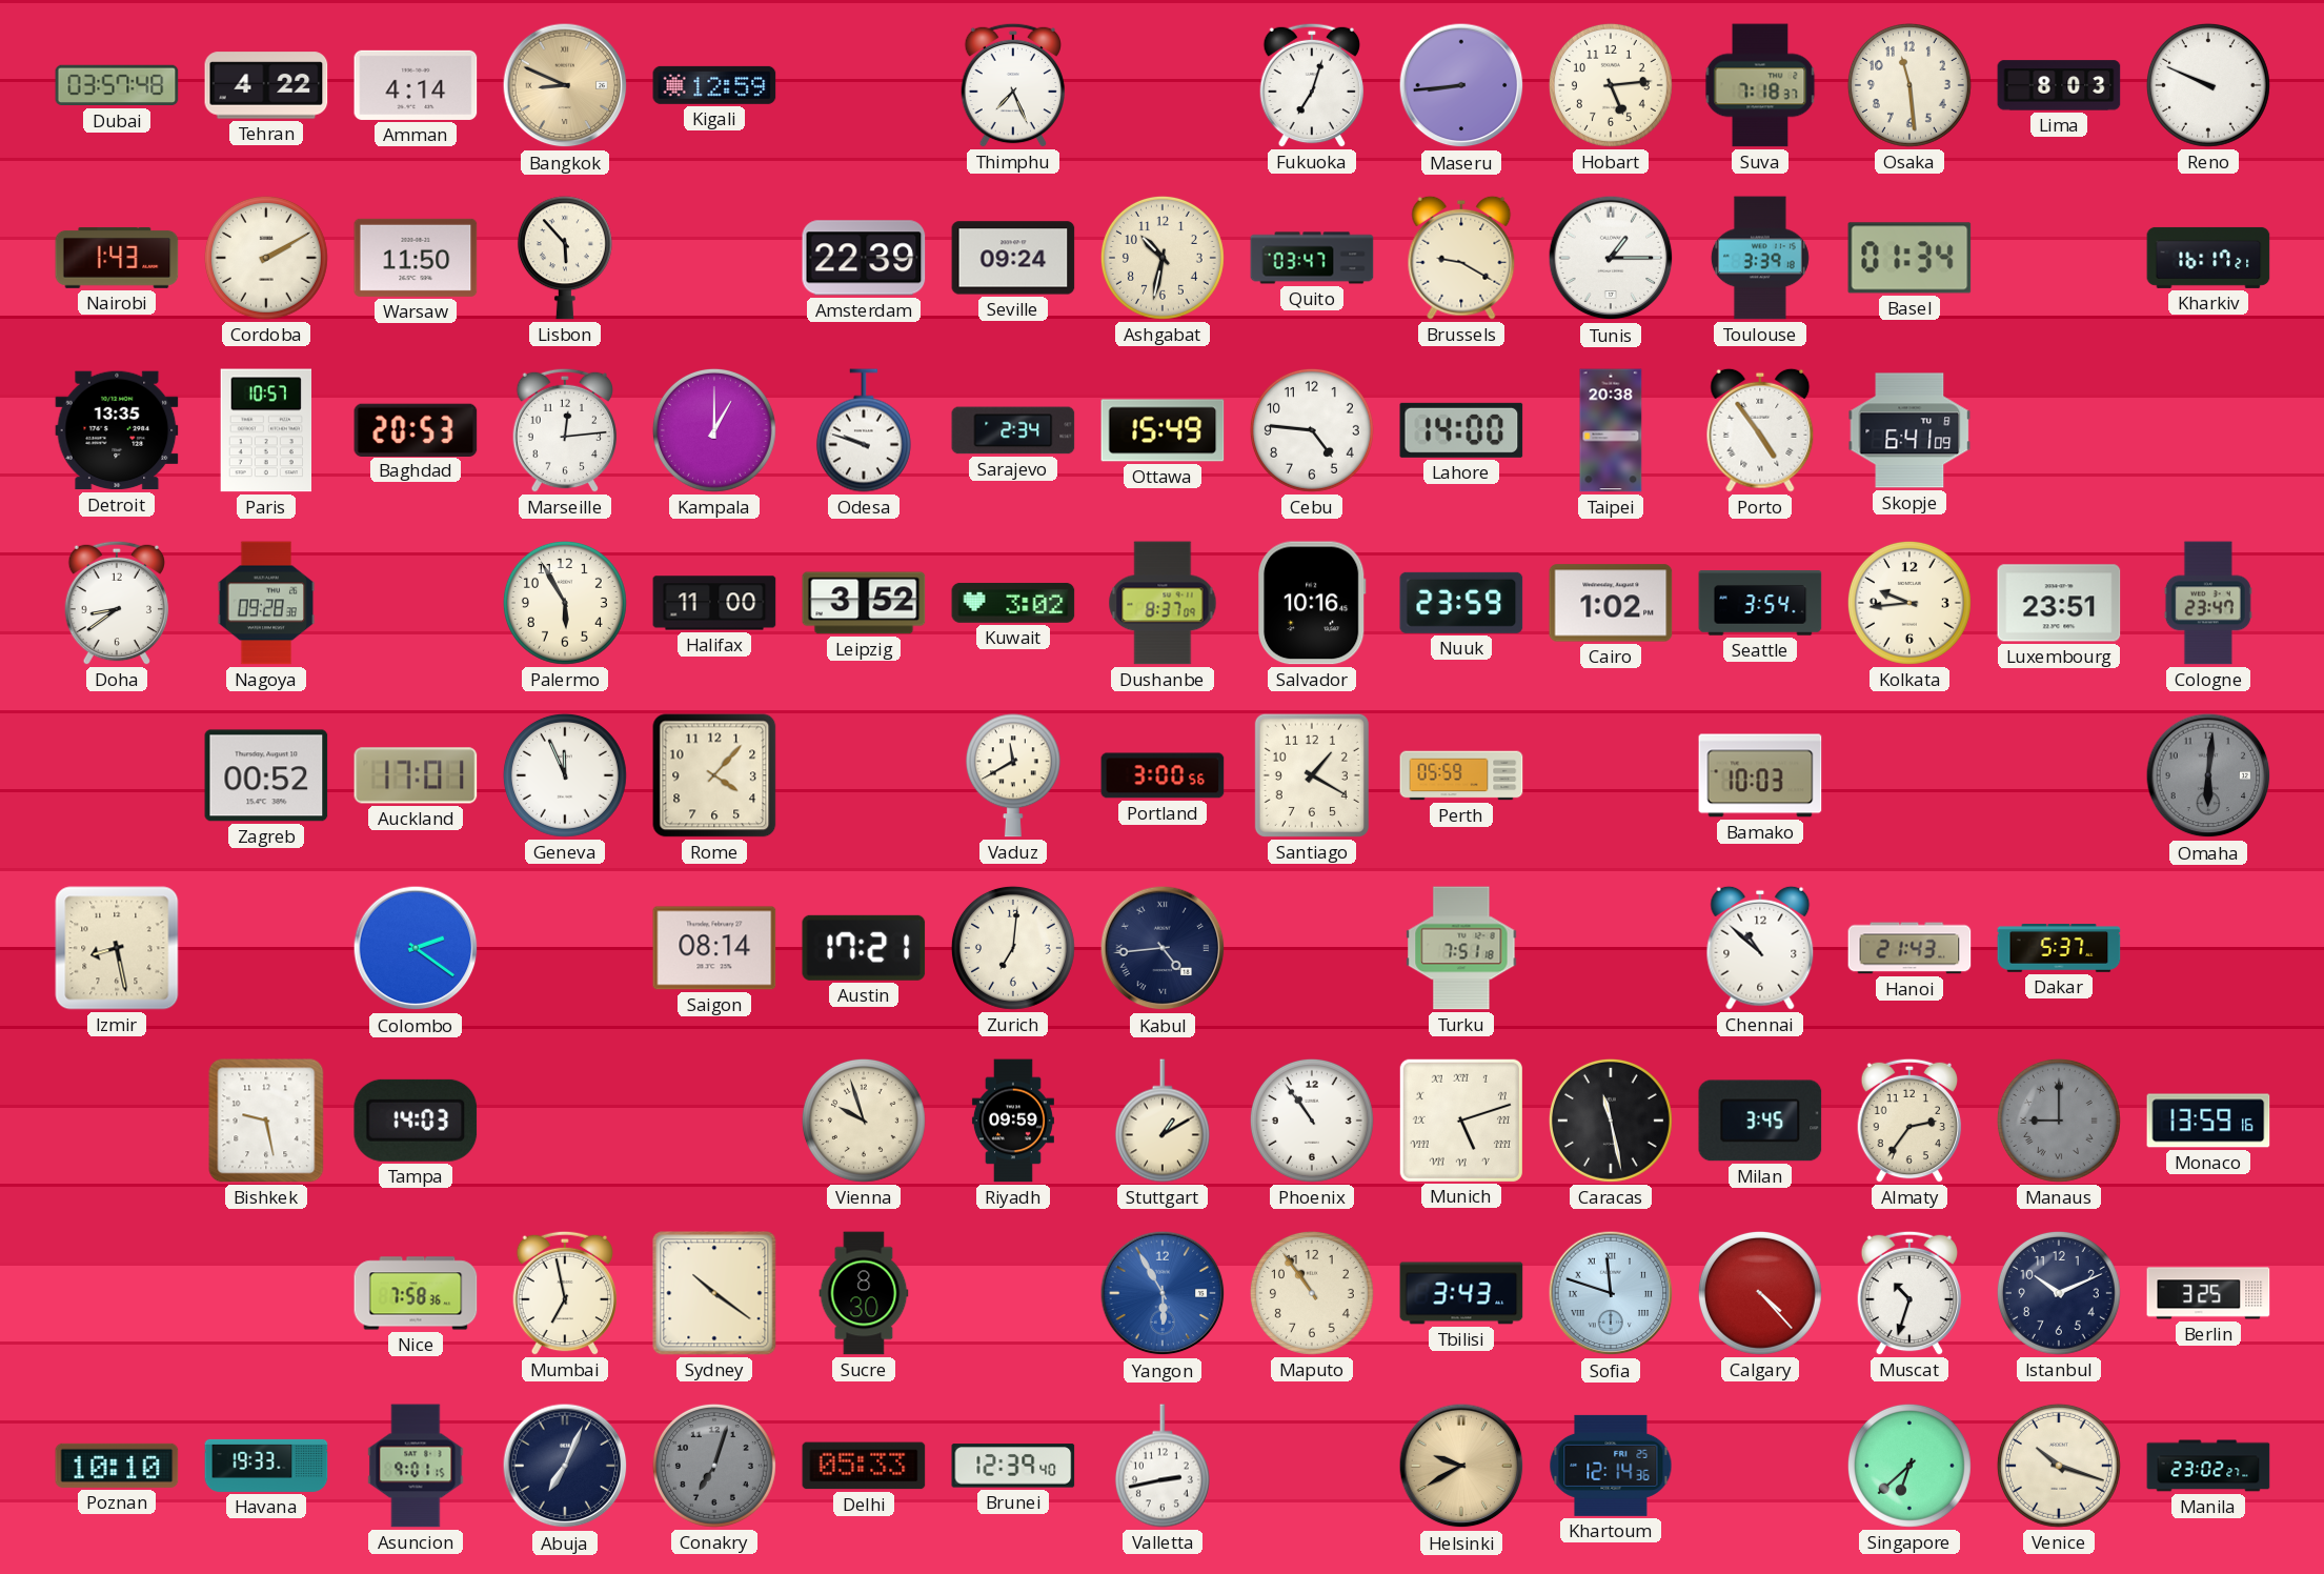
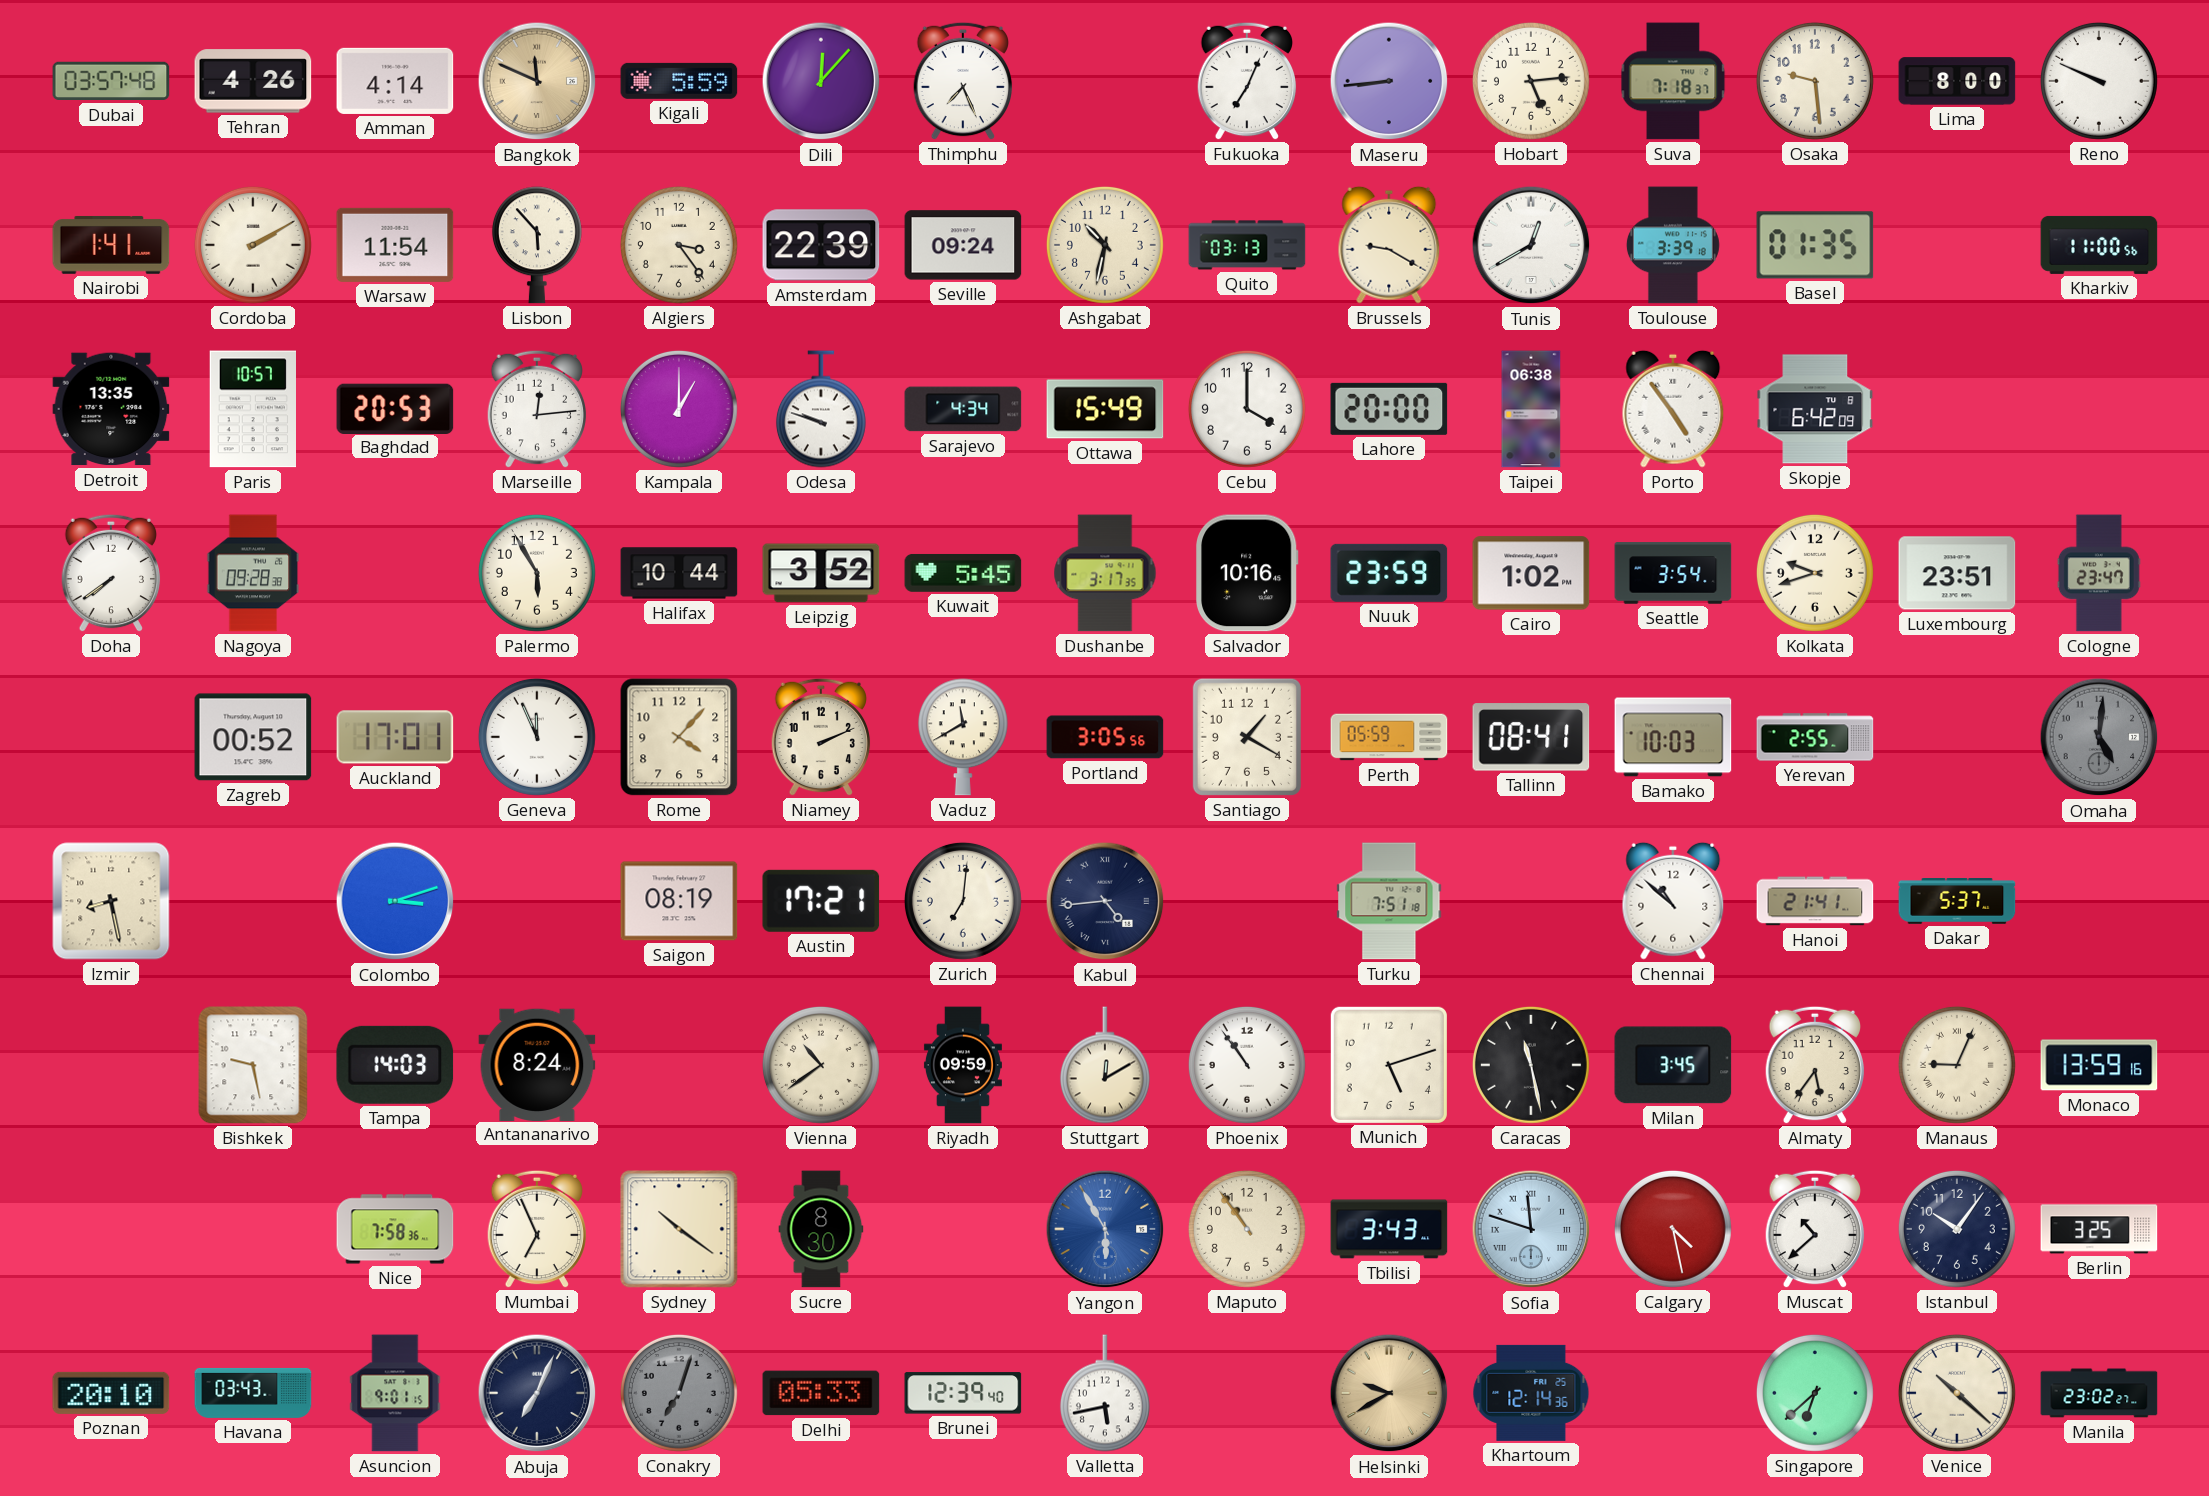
Tehran: 4:22 -> 4:26
Bangkok: 8:49 -> 11:49
Kigali: 12:59 -> 5:59
Dili: none -> 12:07
Fukuoka: 7:03 -> 7:04
Osaka: 11:29 -> 9:29
Lima: 8:03 -> 8:00
Nairobi: 1:43 -> 1:41
Warsaw: 11:50 -> 11:54
Algiers: none -> 3:24
Quito: 03:47 -> 03:13
Tunis: 1:15 -> 12:40
Basel: 01:34 -> 01:35
Kharkiv: 16:17 -> 11:00
Sarajevo: 2:34 -> 4:34
Cebu: 4:46 -> 4:00
Lahore: 14:00 -> 20:00
Taipei: 20:38 -> 06:38
Skopje: 6:41 -> 6:42
Doha: 8:39 -> 7:39
Halifax: 11:00 -> 10:44
Kuwait: 3:02 -> 5:45
Dushanbe: 8:37 -> 3:17
Kolkata: 9:44 -> 9:42
Niamey: none -> 2:11
Portland: 3:00 -> 3:05
Tallinn: none -> 08:41
Yerevan: none -> 2:55
Omaha: 6:01 -> 5:01
Colombo: 2:21 -> 3:12
Saigon: 08:14 -> 08:19
Hanoi: 21:43 -> 21:41
Antananarivo: none -> 8:24
Vienna: 9:57 -> 10:39
Stuttgart: 1:10 -> 12:10
Munich numerals: Roman -> Arabic
Almaty: 2:36 -> 5:36
Manaus: 9:00 -> 9:04
Manaus dial: grey -> cream
Mumbai: 6:58 -> 6:56
Calgary: 4:23 -> 4:28
Muscat: 10:33 -> 10:38
Istanbul: 10:11 -> 10:06
Poznan: 10:10 -> 20:10
Havana: 19:33 -> 03:43
Valletta: 2:43 -> 5:43
Venice: 10:18 -> 10:22
